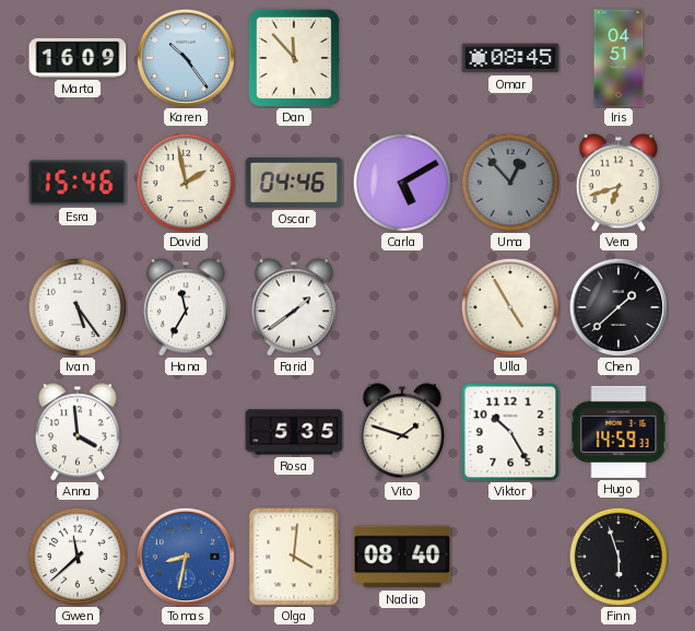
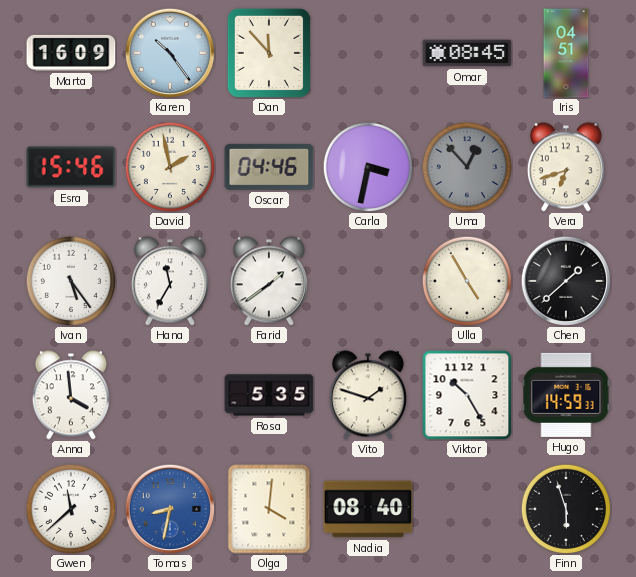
Carla: 5:10 -> 3:32
